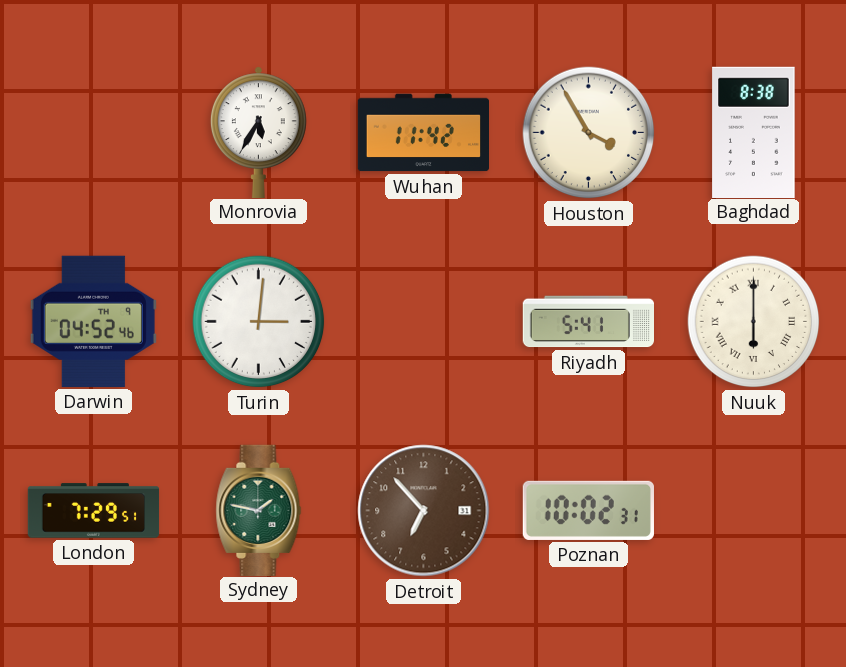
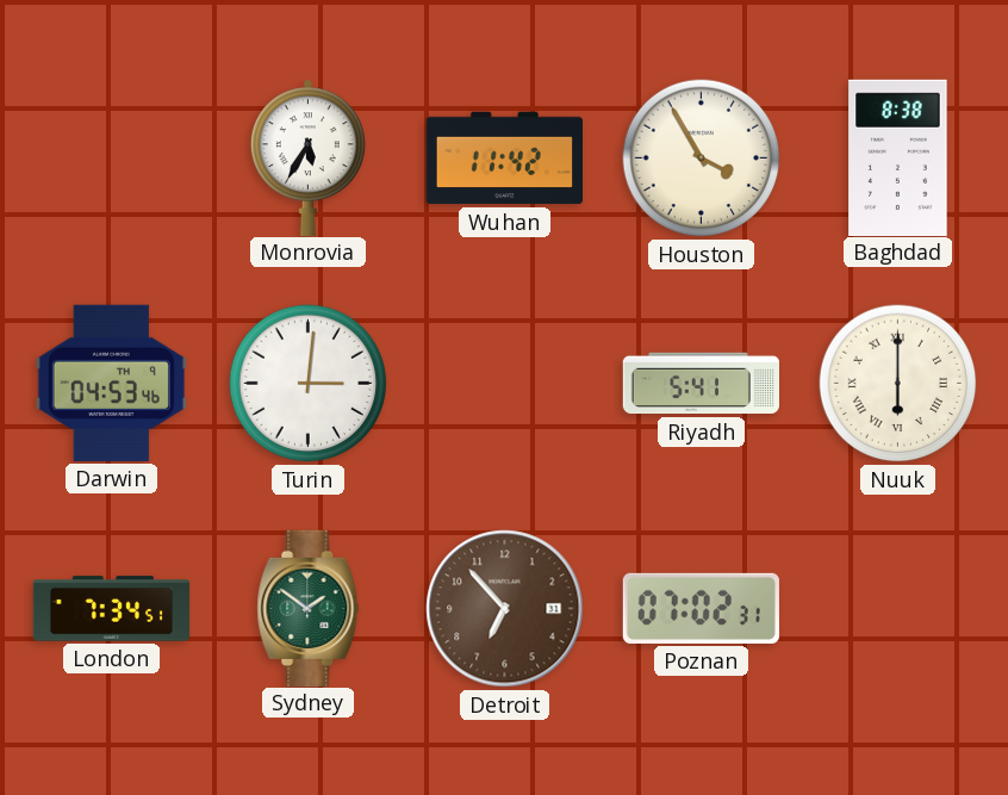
Darwin: 04:52 -> 04:53
London: 7:29 -> 7:34
Sydney: 1:47 -> 1:51
Poznan: 10:02 -> 07:02
